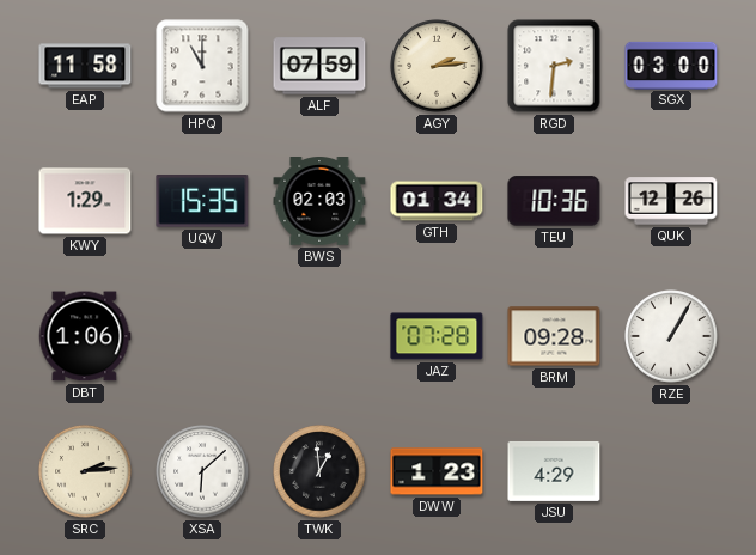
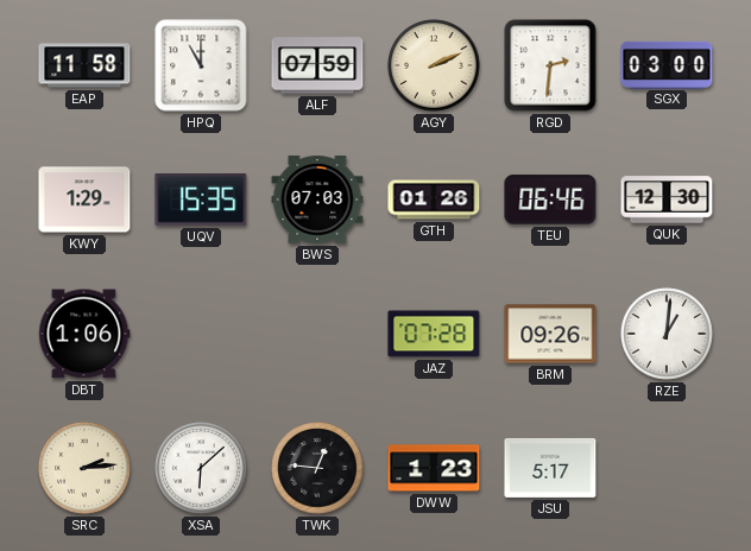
AGY: 2:14 -> 2:11
BWS: 02:03 -> 07:03
GTH: 01:34 -> 01:26
TEU: 10:36 -> 06:46
QUK: 12:26 -> 12:30
BRM: 09:28 -> 09:26
RZE: 1:05 -> 1:01
TWK: 12:59 -> 12:46
JSU: 4:29 -> 5:17
